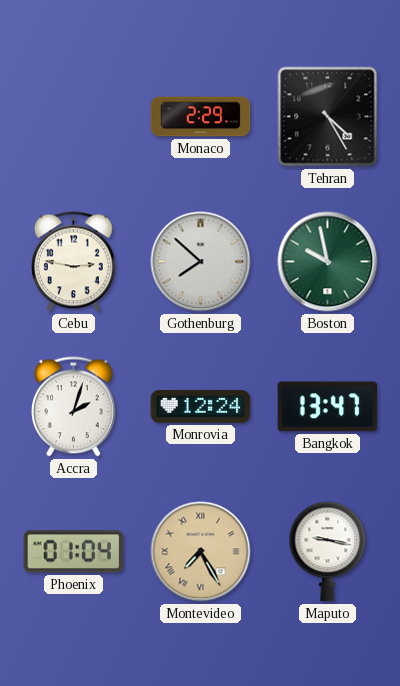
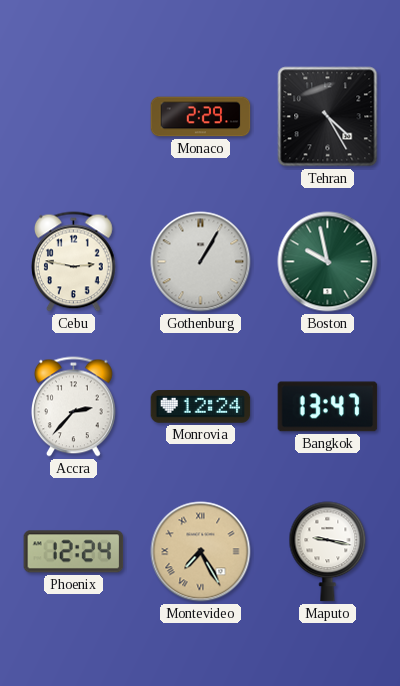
Gothenburg: 7:52 -> 1:05
Accra: 2:03 -> 2:37
Phoenix: 01:04 -> 12:24
